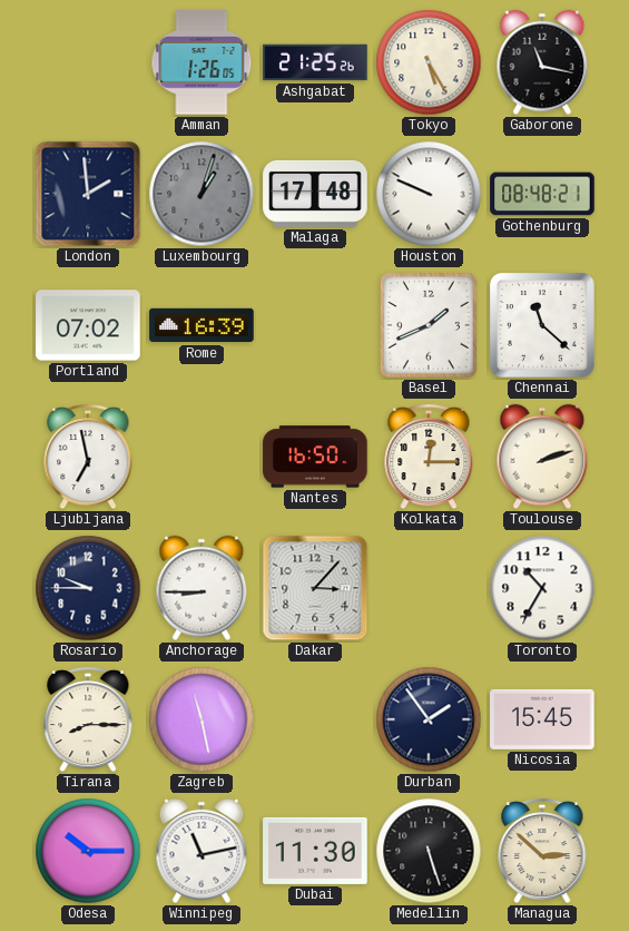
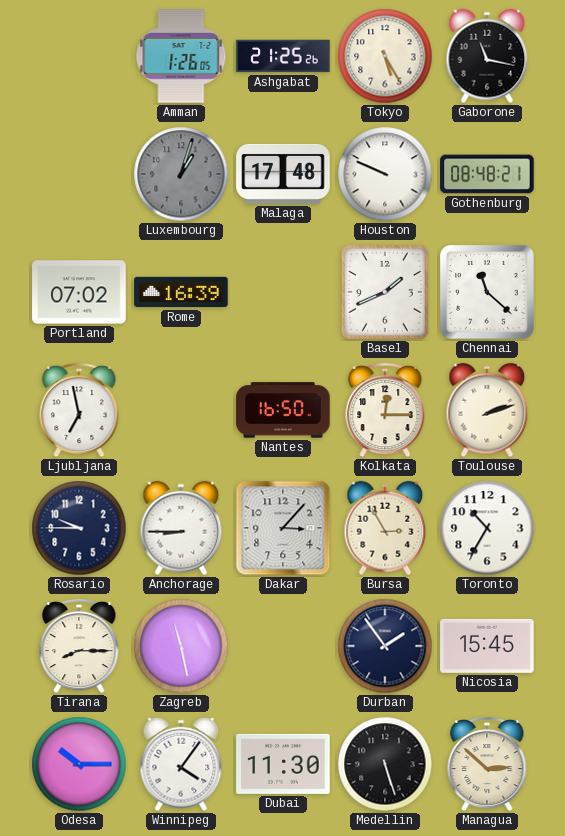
London: 1:59 -> none
Bursa: none -> 2:55
Winnipeg: 11:13 -> 4:06
